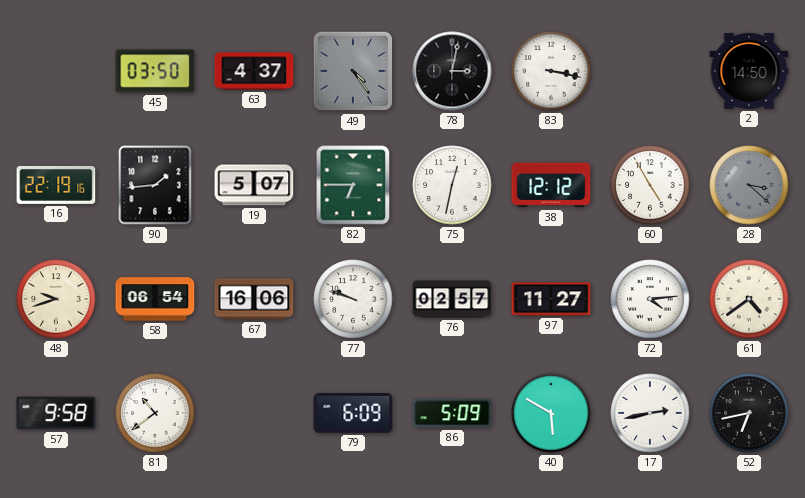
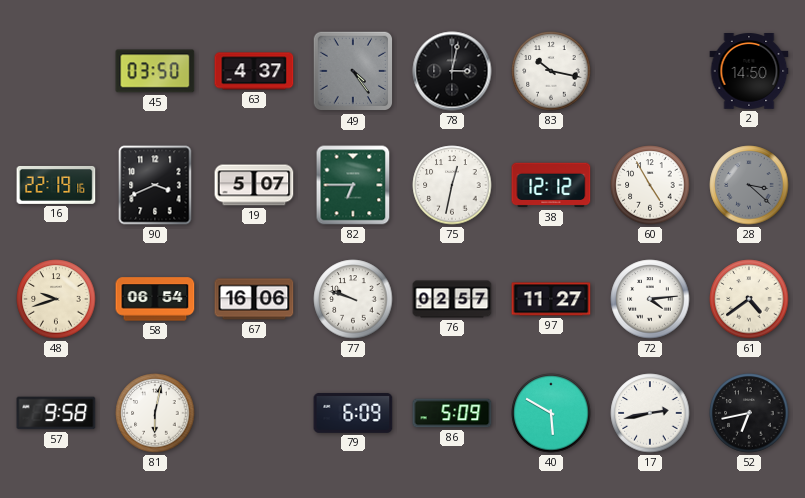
83: 3:17 -> 10:17
90: 1:44 -> 3:41
81: 10:39 -> 6:02
